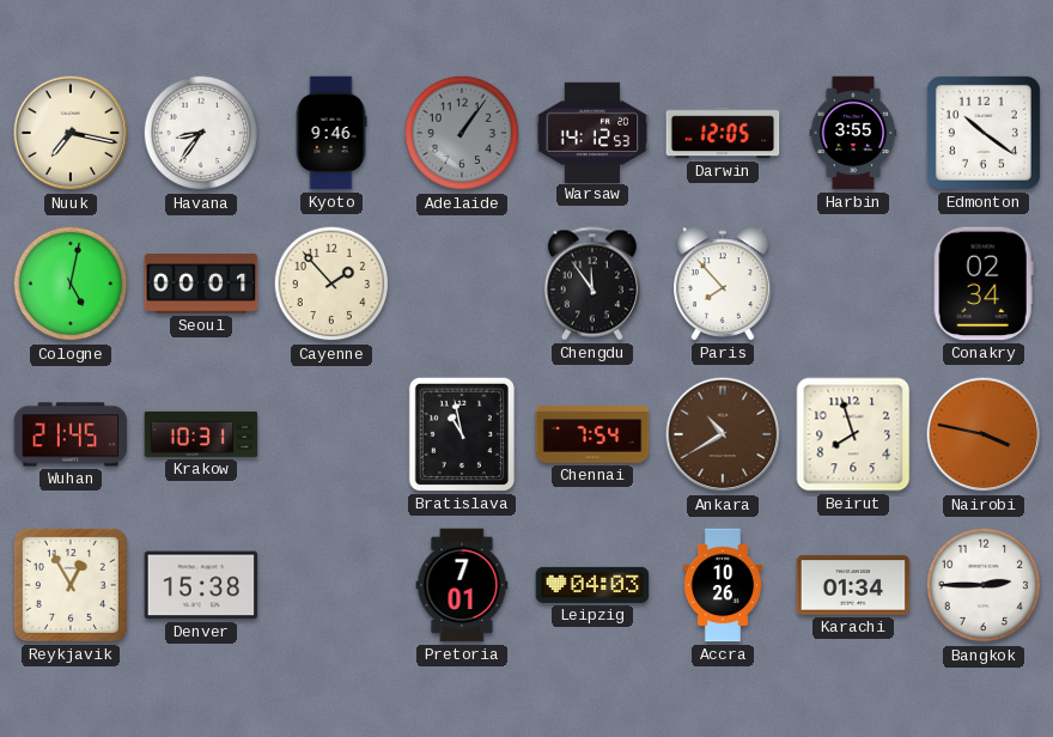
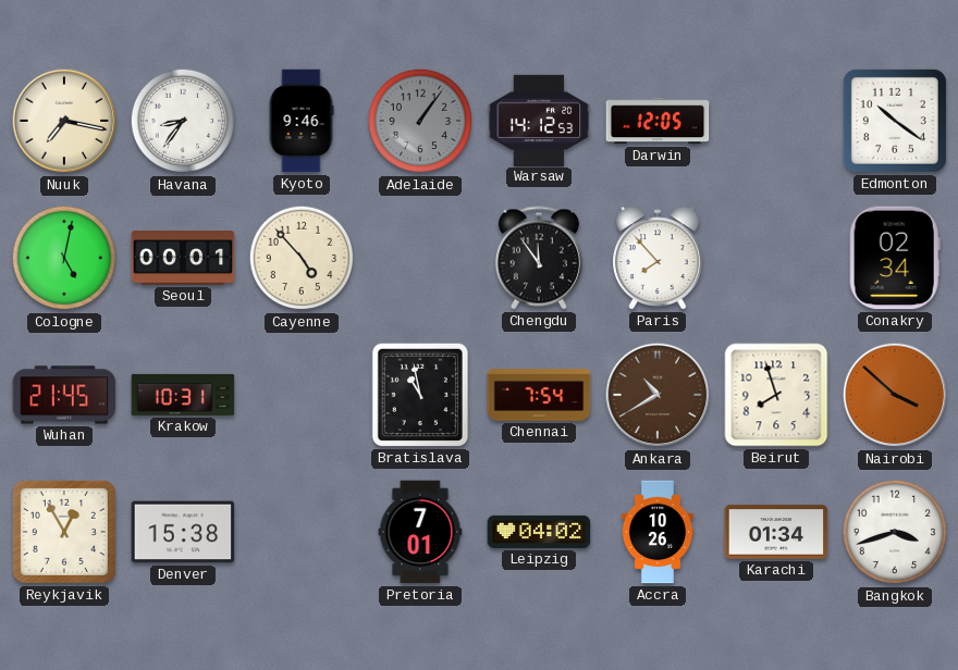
Harbin: 3:55 -> none
Cayenne: 1:53 -> 4:53
Nairobi: 3:47 -> 3:52
Leipzig: 04:03 -> 04:02
Bangkok: 2:45 -> 3:42
